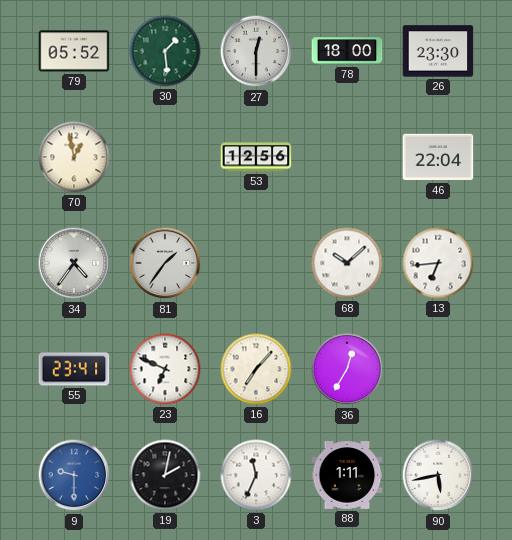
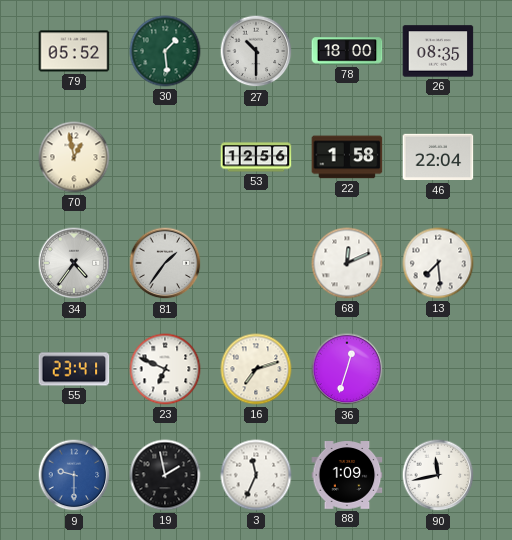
27: 12:30 -> 10:30
26: 23:30 -> 08:35
22: none -> 1:58
68: 10:08 -> 12:11
13: 6:44 -> 7:29
16: 7:07 -> 7:12
36: 12:35 -> 12:33
19: 2:02 -> 1:58
88: 1:11 -> 1:09
90: 5:43 -> 11:43
